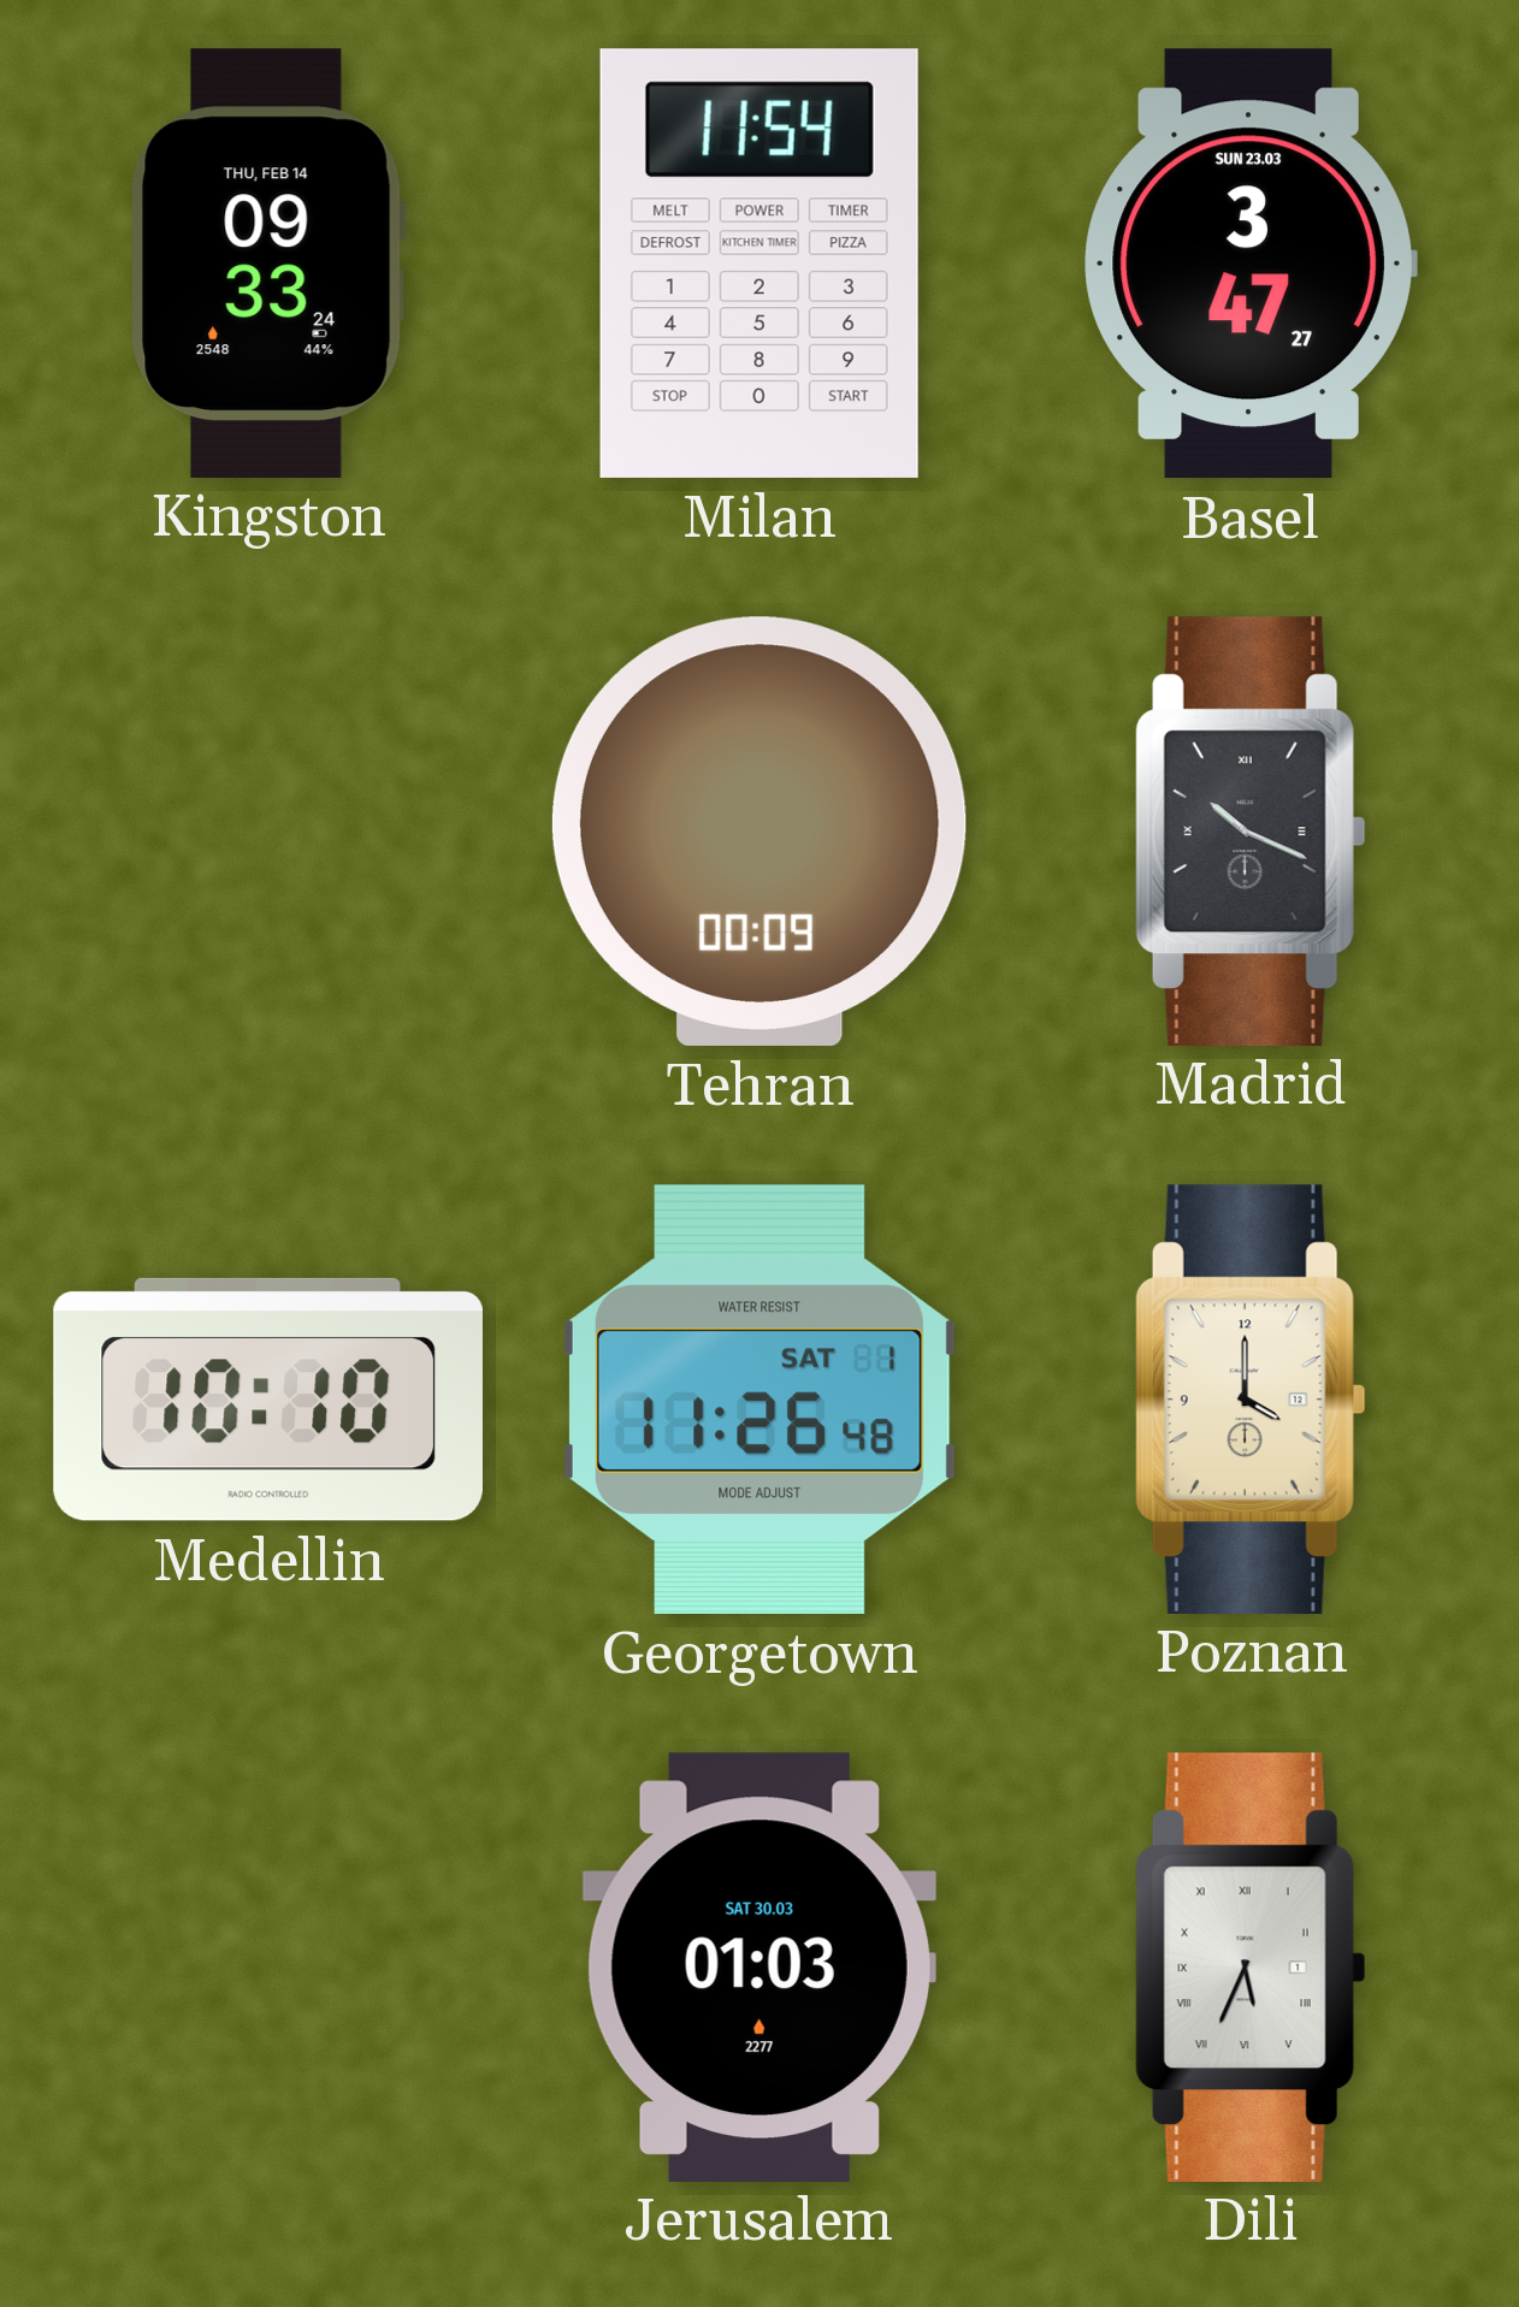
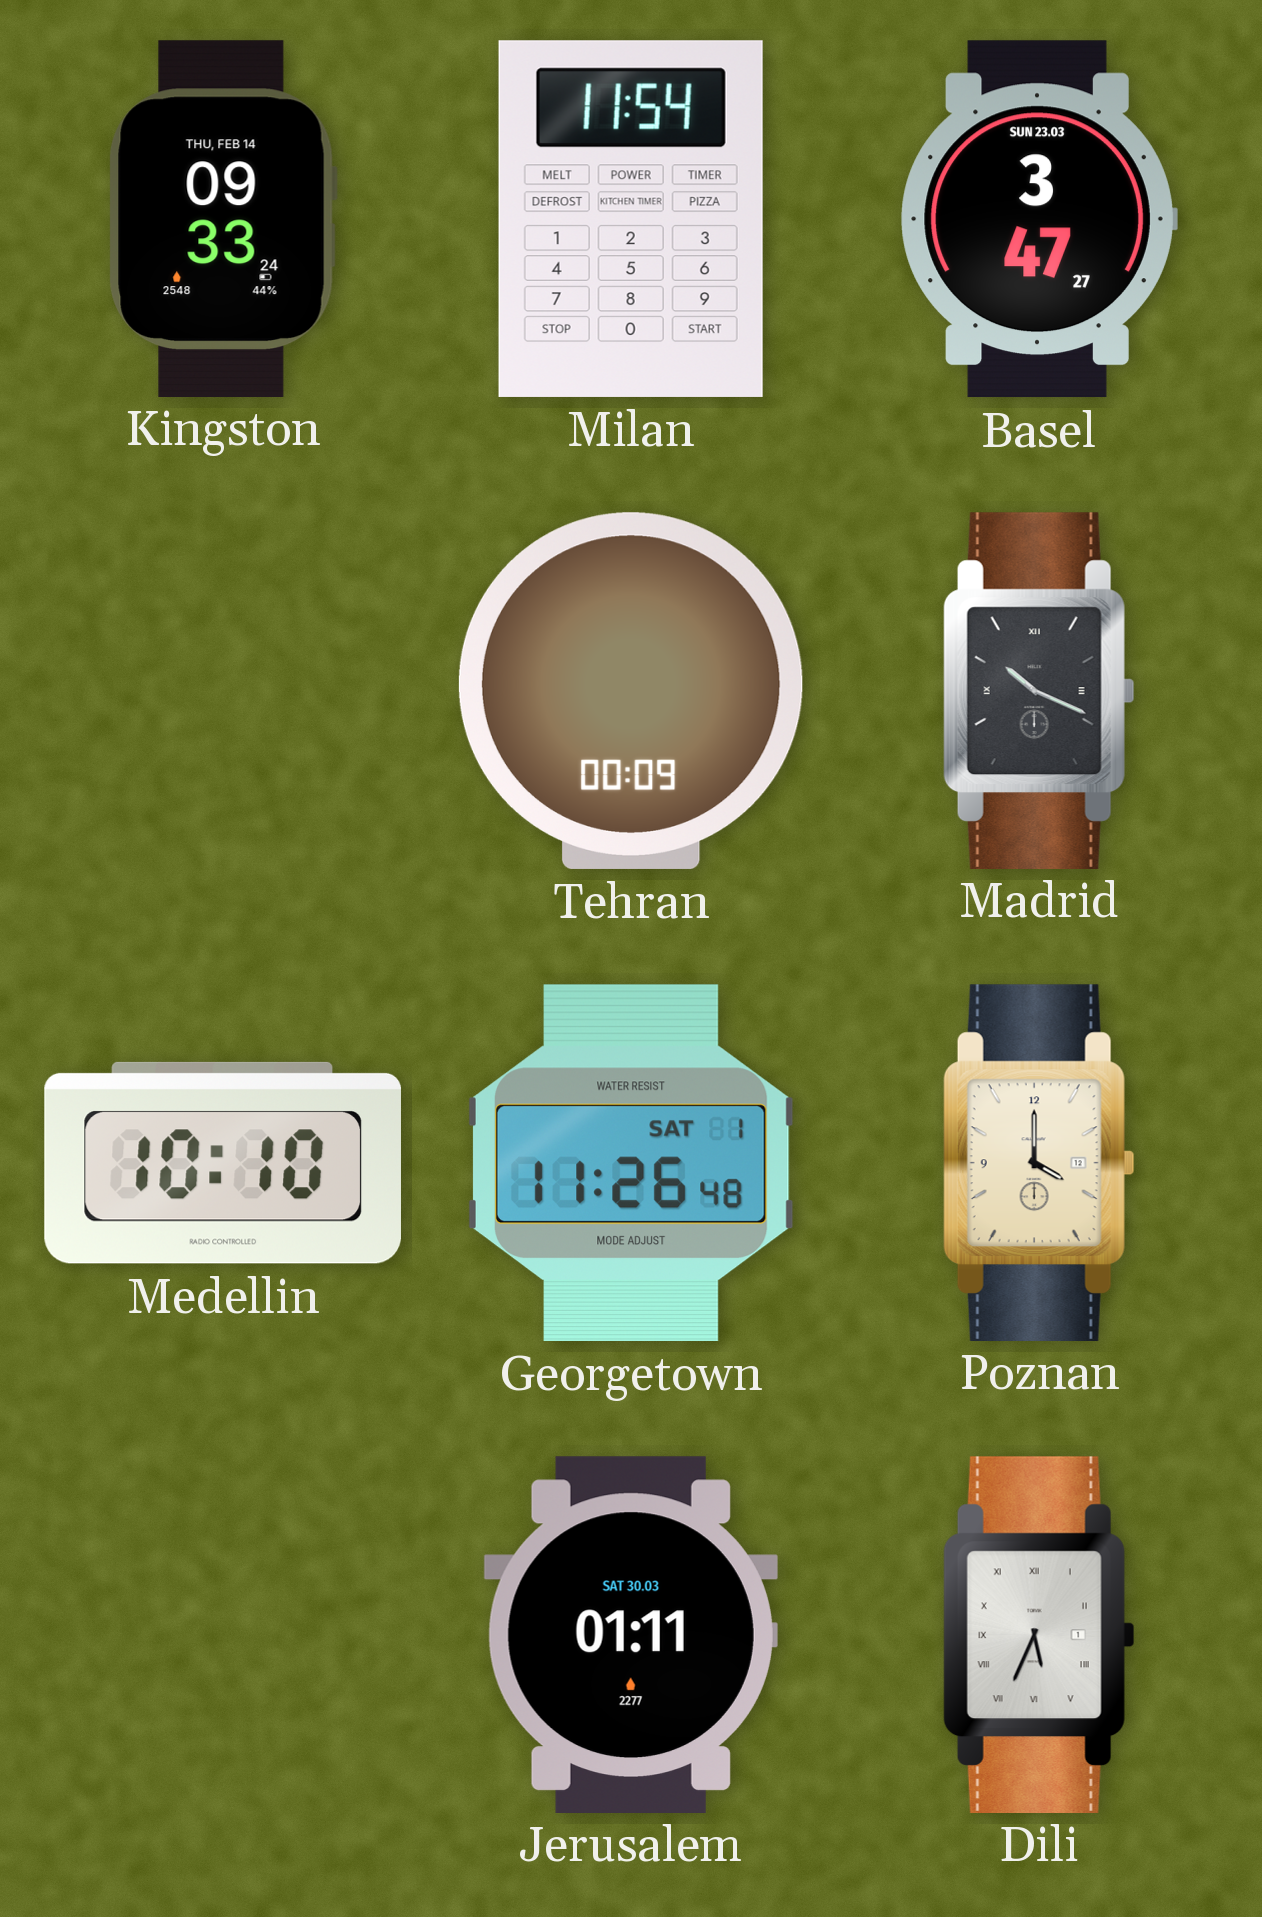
Jerusalem: 01:03 -> 01:11
